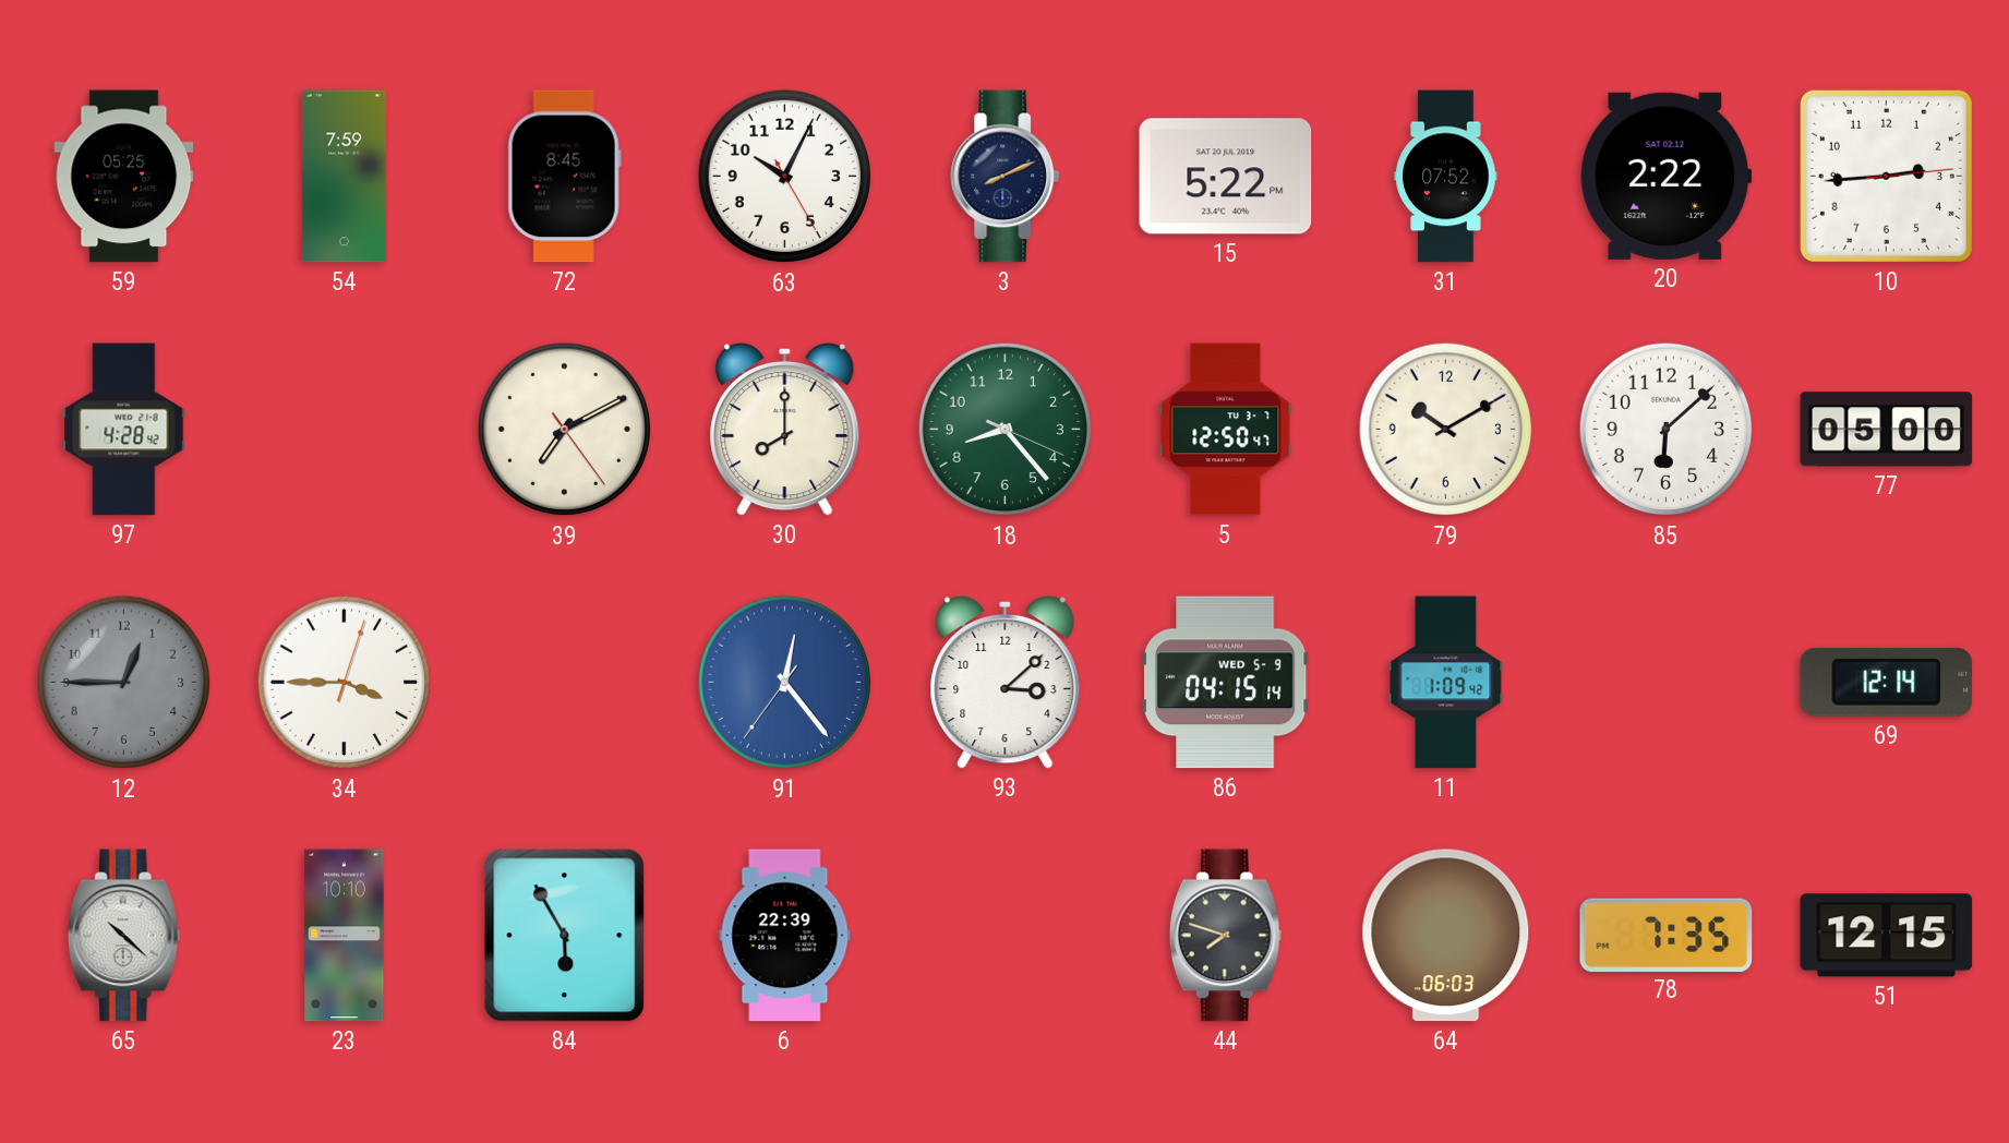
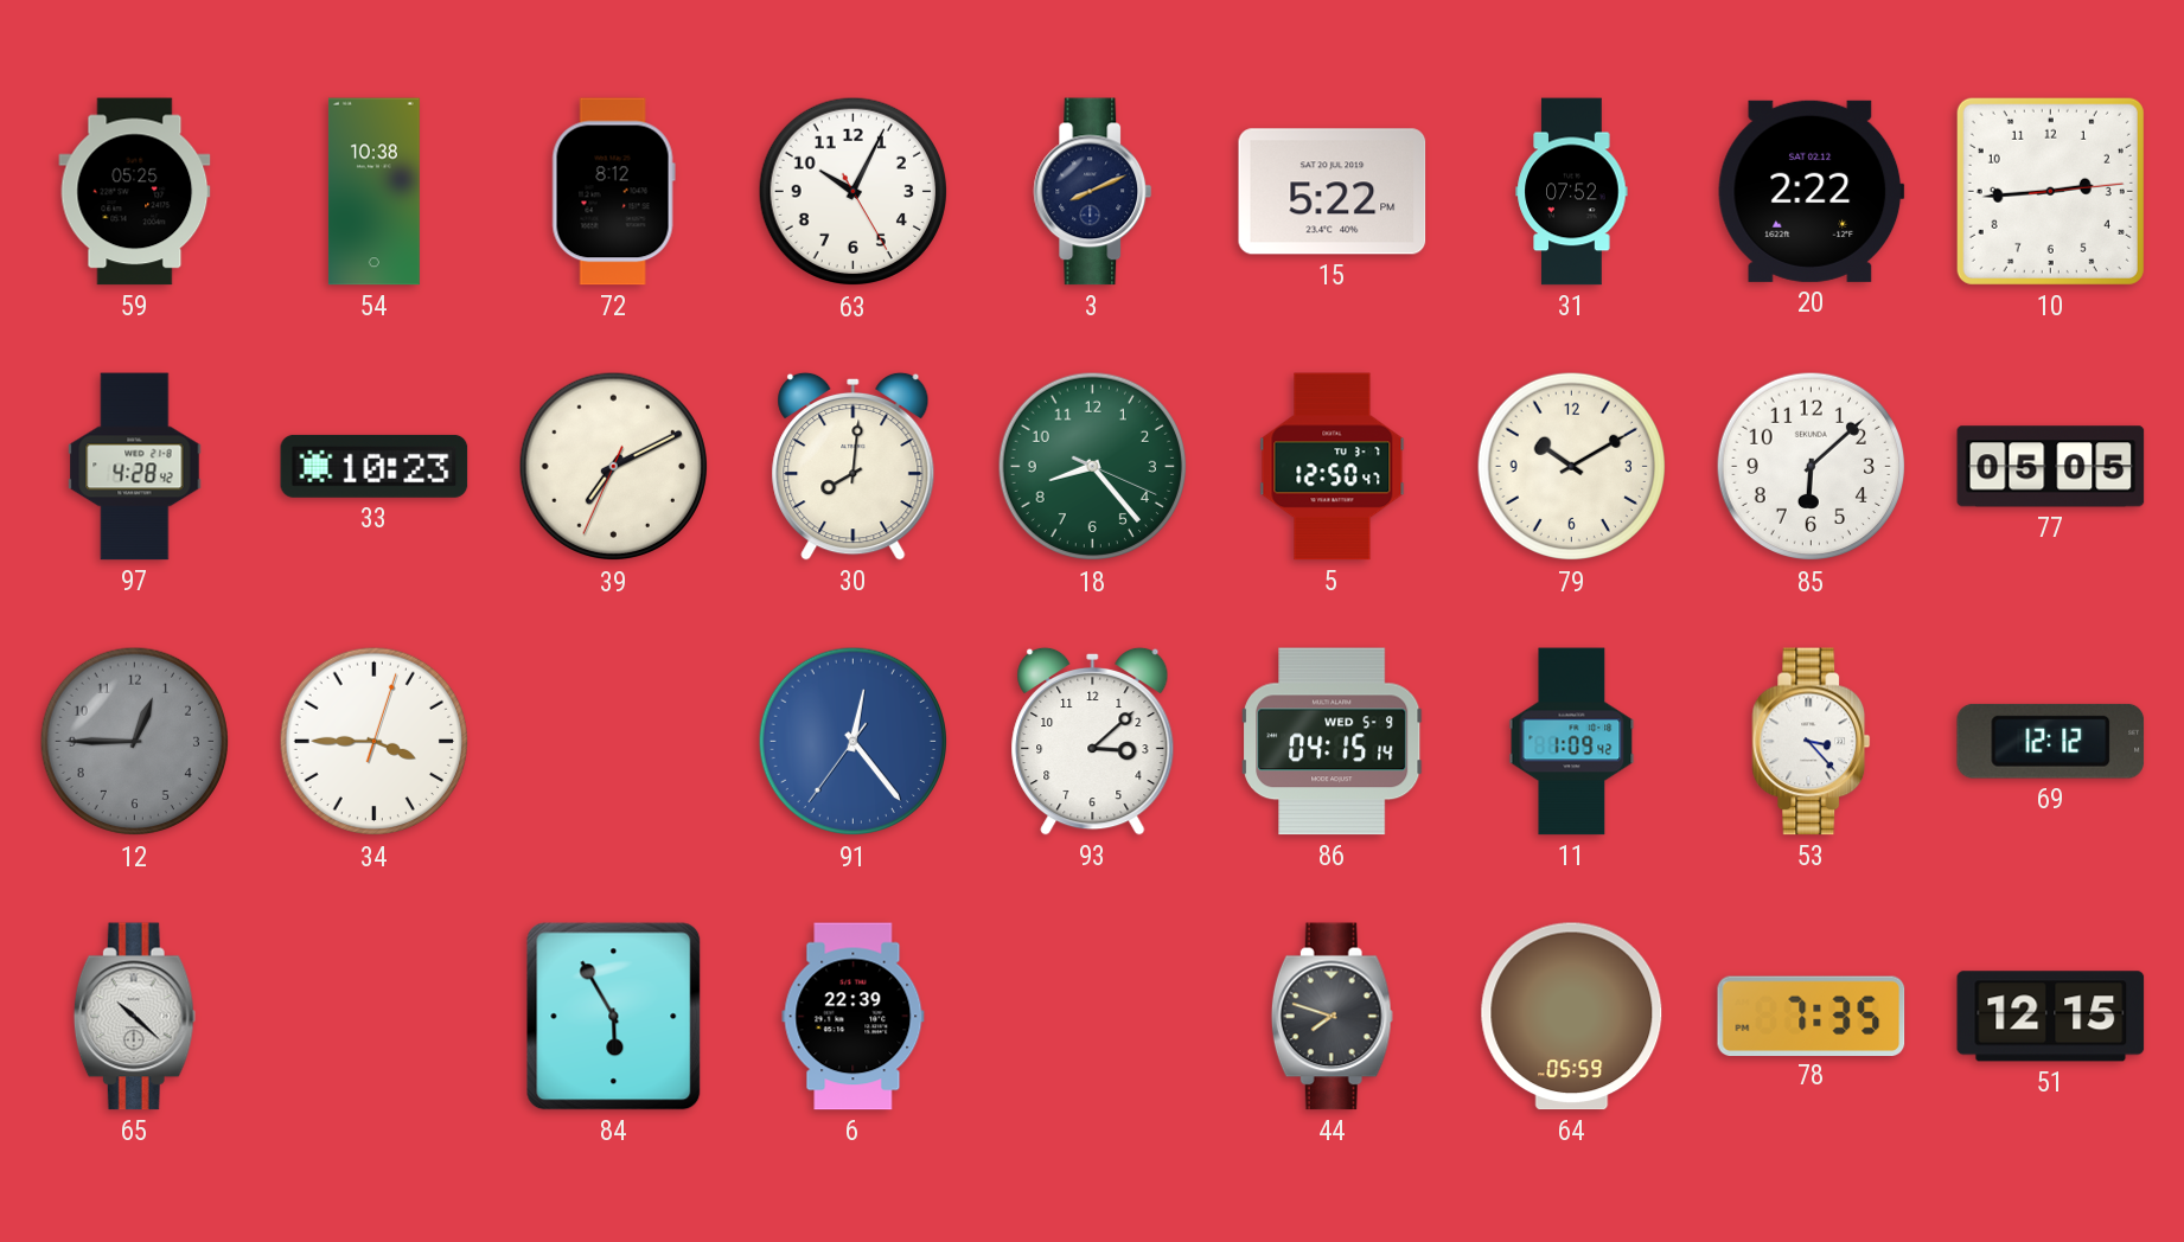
54: 7:59 -> 10:38
72: 8:45 -> 8:12
33: none -> 10:23
39: 7:10:24 -> 7:10:34
30: 8:00 -> 8:01
77: 05:00 -> 05:05
53: none -> 3:23
69: 12:14 -> 12:12
23: 10:10 -> none
64: 06:03 -> 05:59
